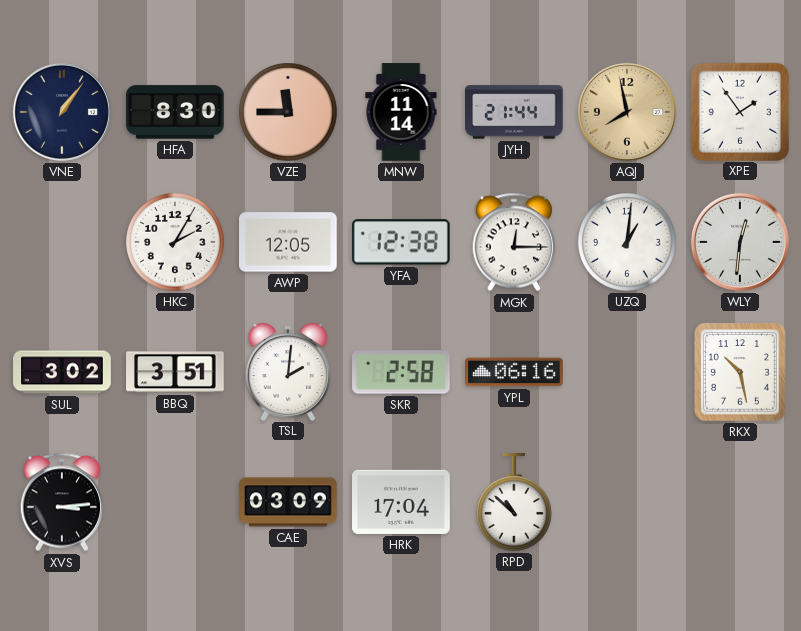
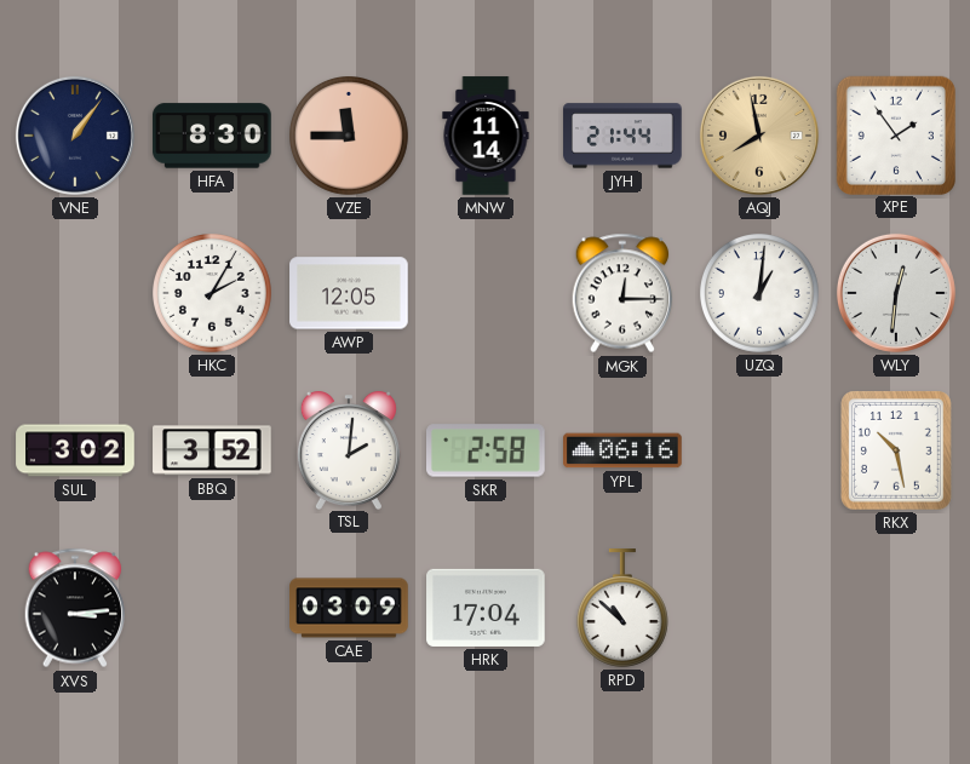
YFA: 12:38 -> none
BBQ: 3:51 -> 3:52
